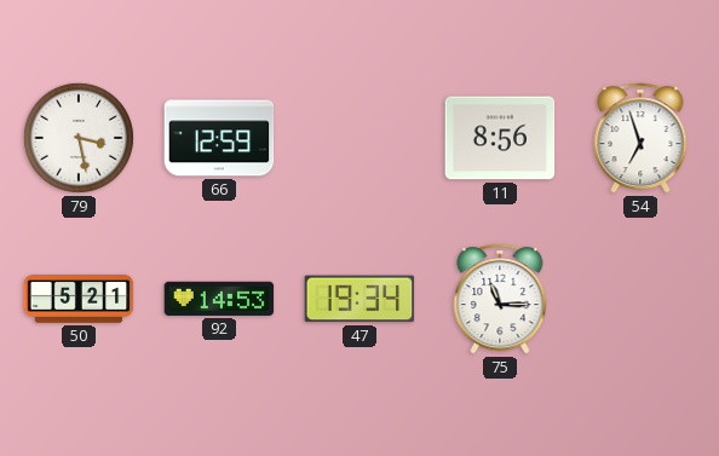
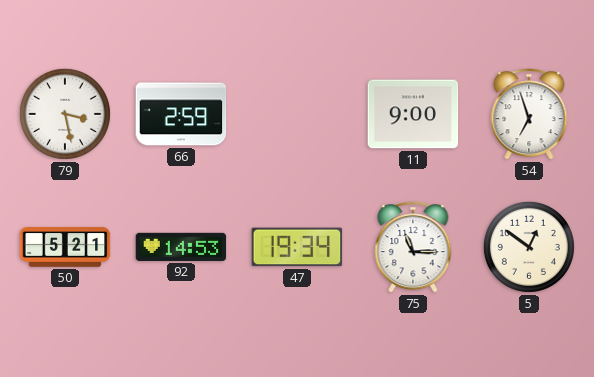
66: 12:59 -> 2:59
11: 8:56 -> 9:00
5: none -> 12:51
